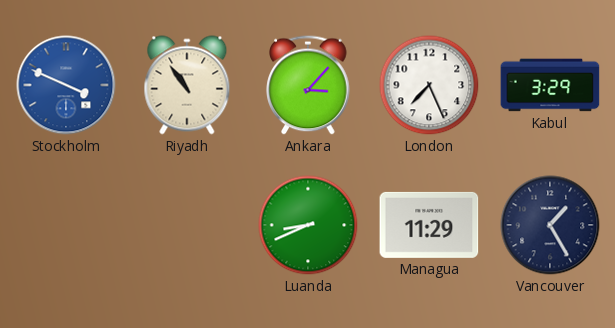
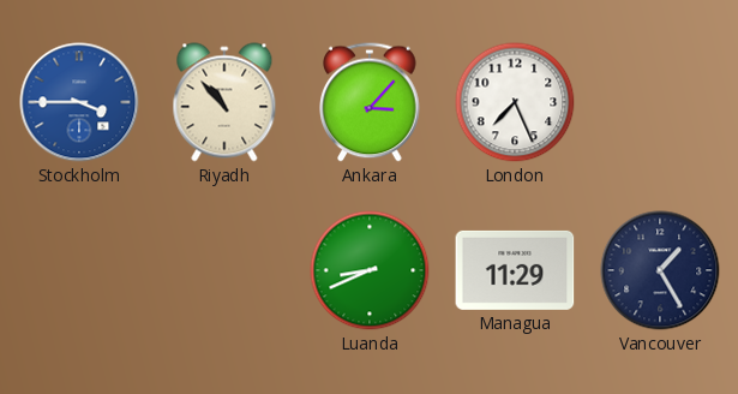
Stockholm: 3:49 -> 3:45
Riyadh: 10:54 -> 10:53
Kabul: 3:29 -> none
